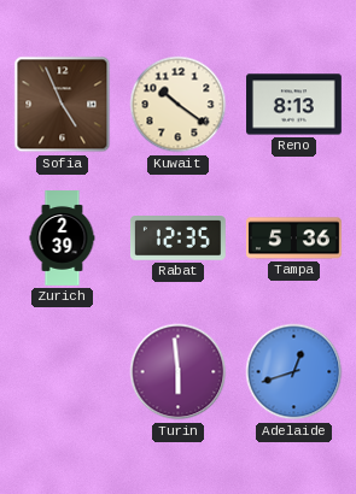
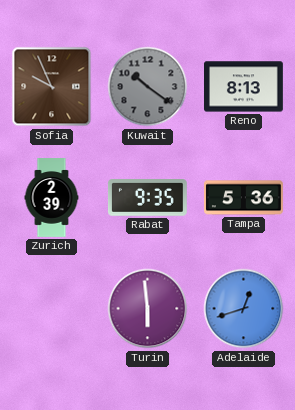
Sofia: 4:56 -> 9:56
Kuwait dial: cream -> grey
Rabat: 12:35 -> 9:35
